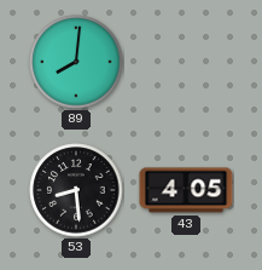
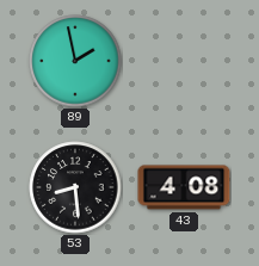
89: 8:01 -> 1:58
43: 4:05 -> 4:08
